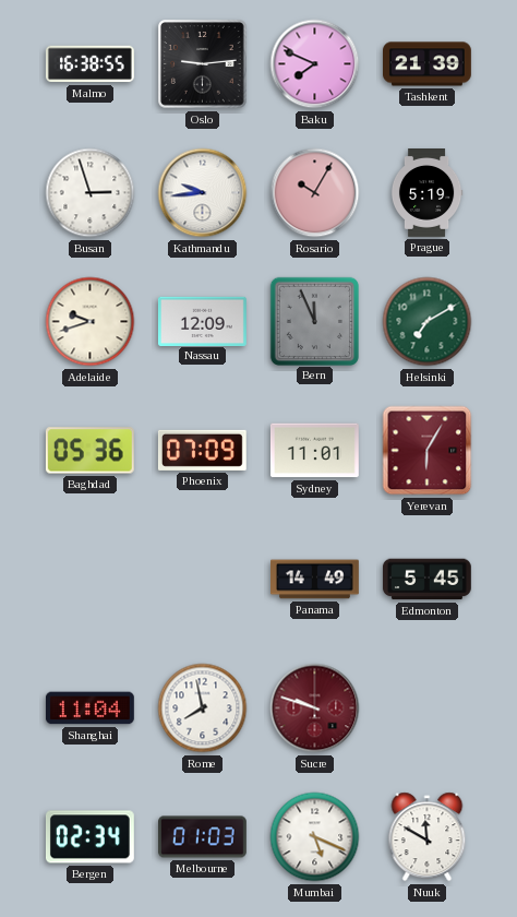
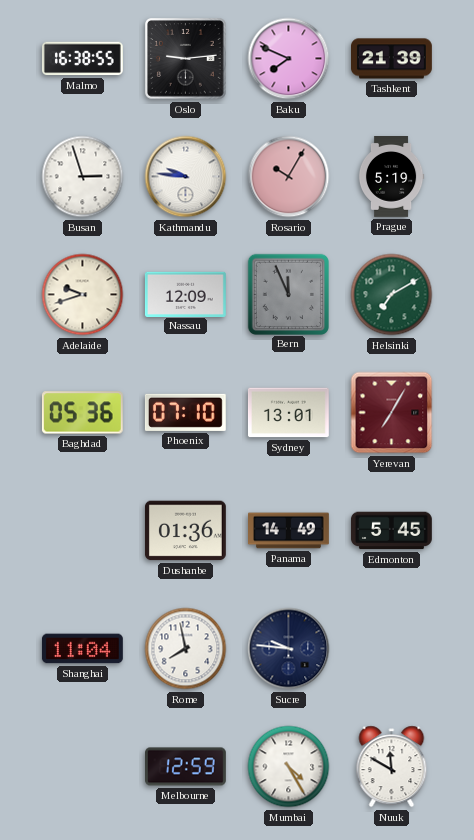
Kathmandu: 9:44 -> 9:46
Phoenix: 07:09 -> 07:10
Sydney: 11:01 -> 13:01
Yerevan: 6:05 -> 7:05
Dushanbe: none -> 01:36
Sucre: 9:48 -> 9:46
Sucre dial: burgundy -> navy
Bergen: 02:34 -> none
Melbourne: 01:03 -> 12:59
Mumbai: 5:19 -> 4:25
